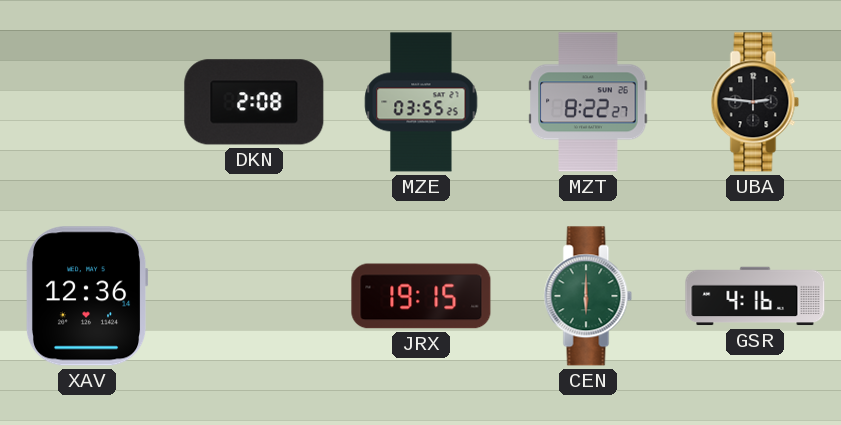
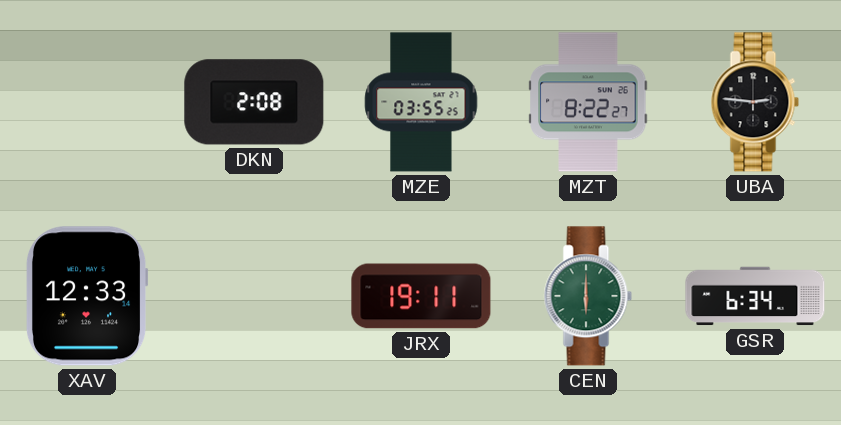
XAV: 12:36 -> 12:33
JRX: 19:15 -> 19:11
GSR: 4:16 -> 6:34
